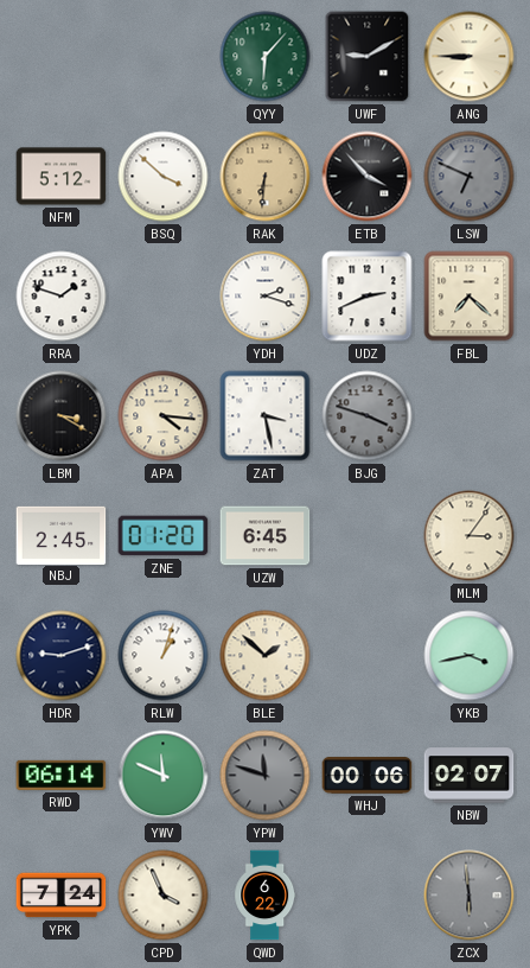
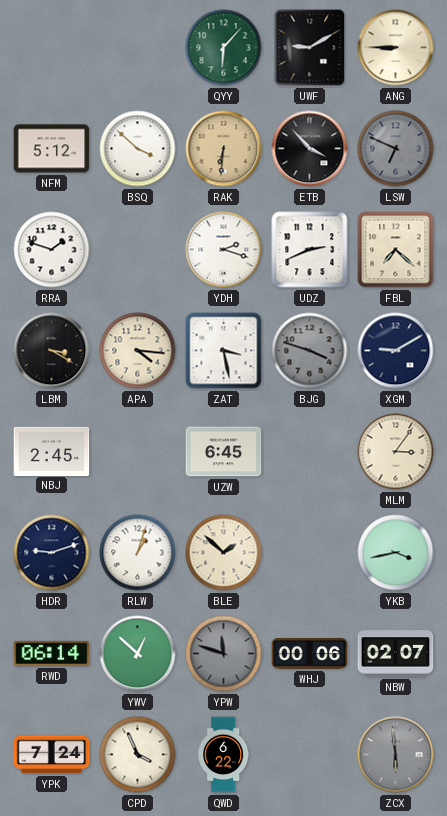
XGM: none -> 9:10
ZNE: 01:20 -> none
YWV: 11:49 -> 12:52
